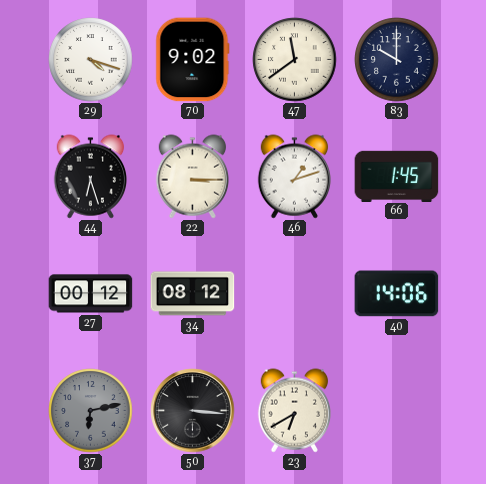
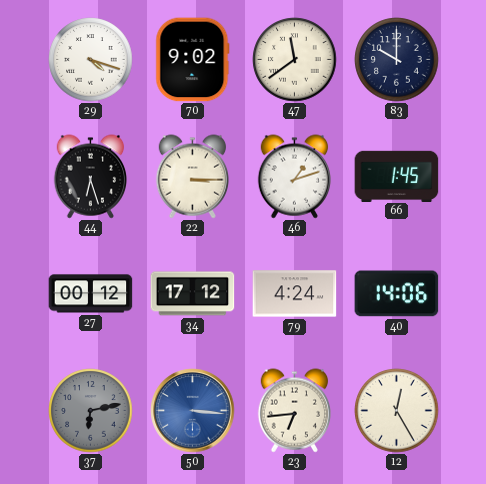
34: 08:12 -> 17:12
79: none -> 4:24
50 dial: black -> blue
23: 6:40 -> 6:44
12: none -> 12:25
